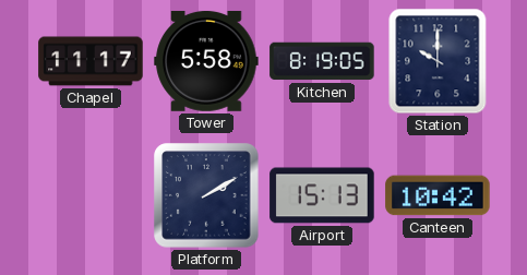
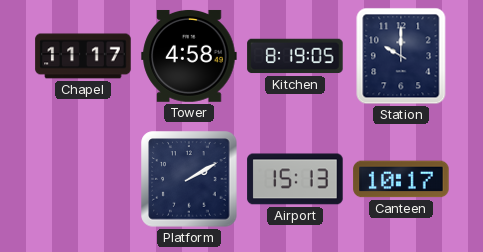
Tower: 5:58 -> 4:58
Canteen: 10:42 -> 10:17
